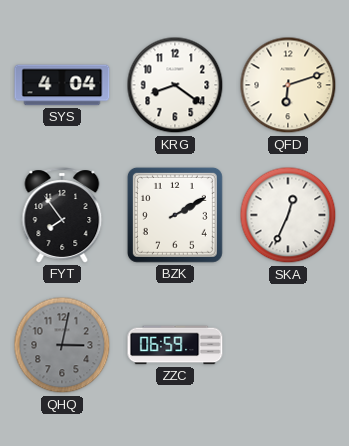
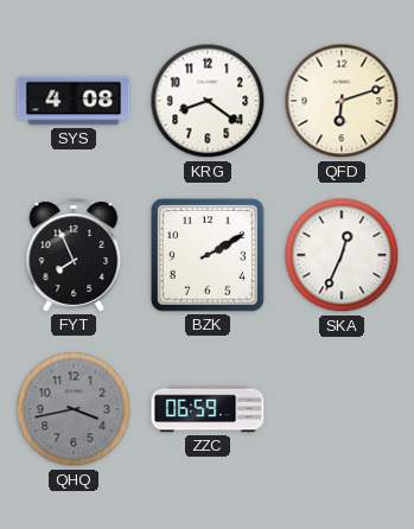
SYS: 4:04 -> 4:08
FYT: 7:54 -> 7:56
QHQ: 3:02 -> 3:43
